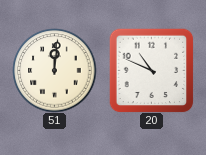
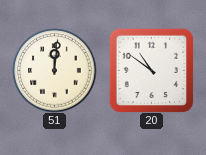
20: 10:49 -> 10:51
